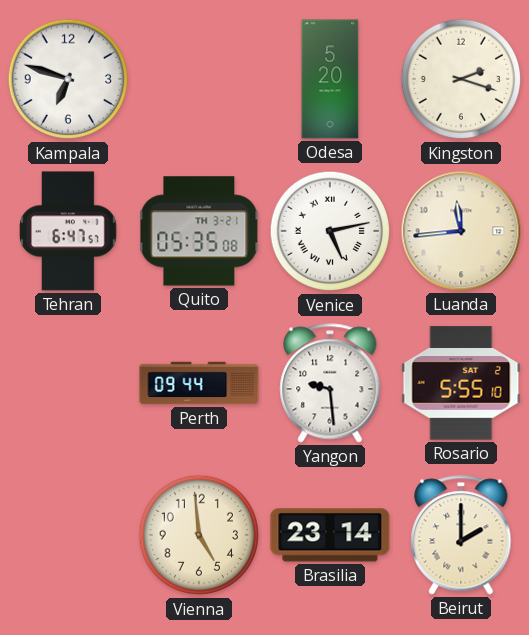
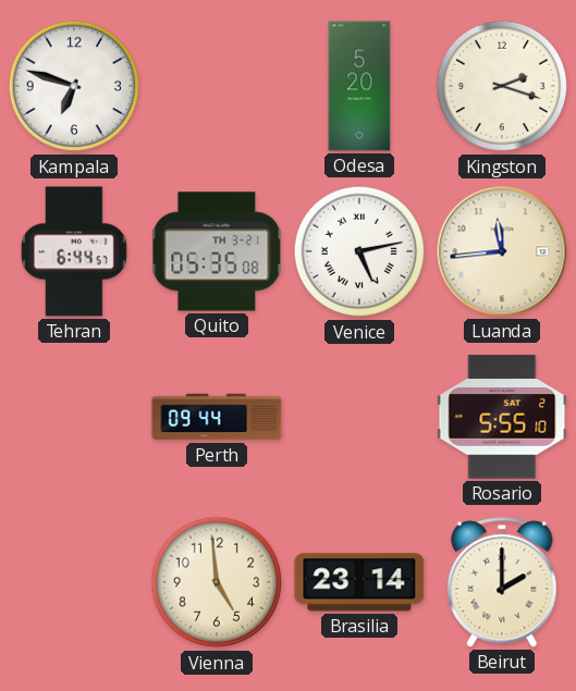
Tehran: 6:47 -> 6:44
Yangon: 9:29 -> none
